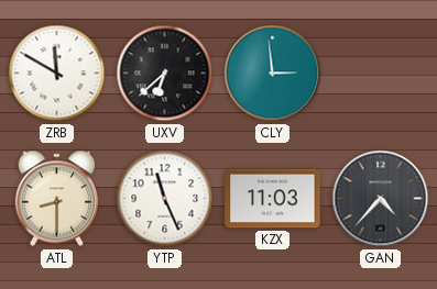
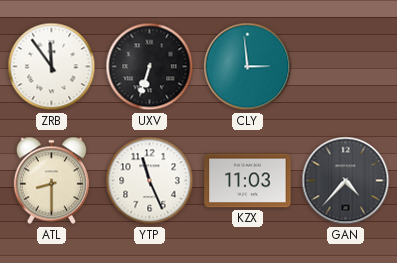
ZRB: 11:50 -> 11:54
UXV: 6:38 -> 6:33
